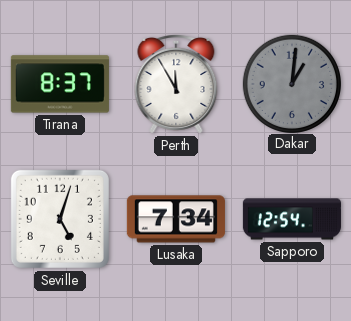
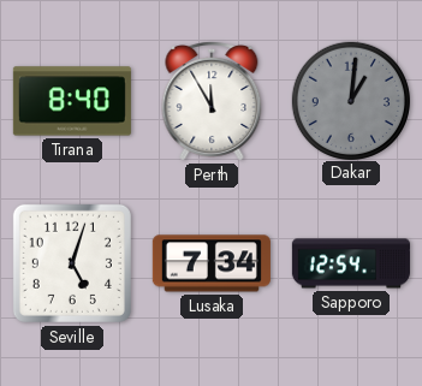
Tirana: 8:37 -> 8:40
